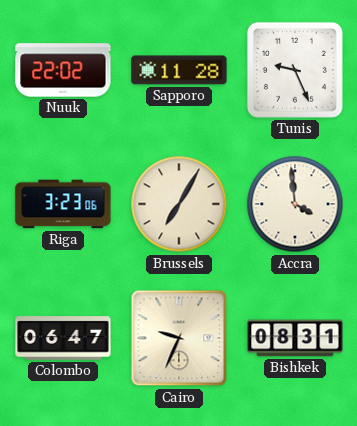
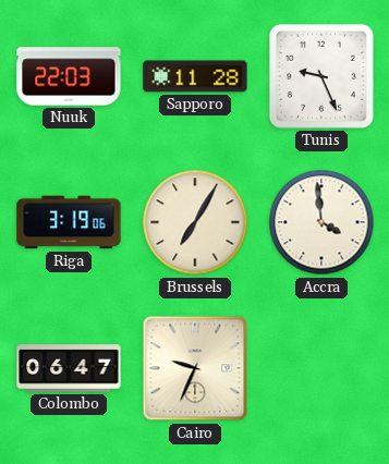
Nuuk: 22:02 -> 22:03
Riga: 3:23 -> 3:19
Bishkek: 08:31 -> none
